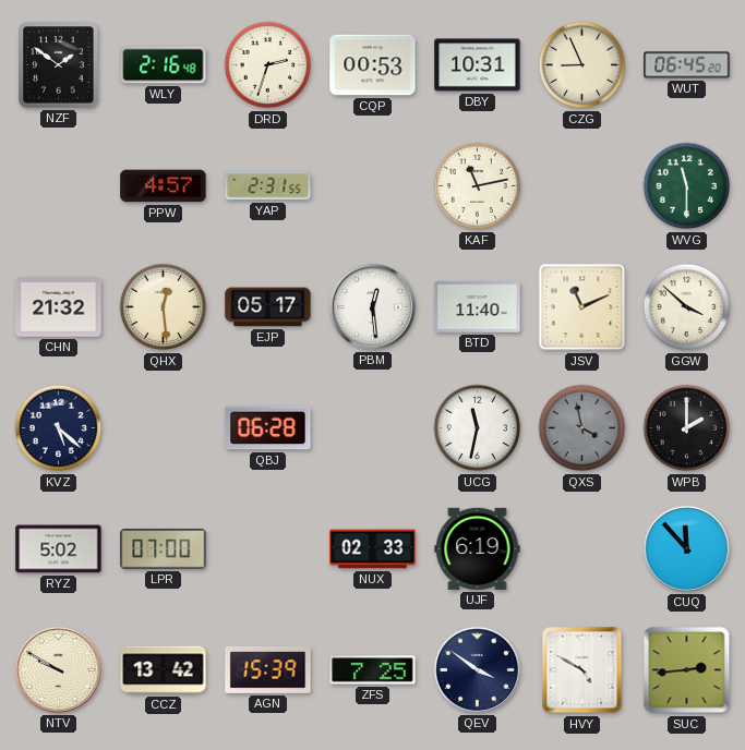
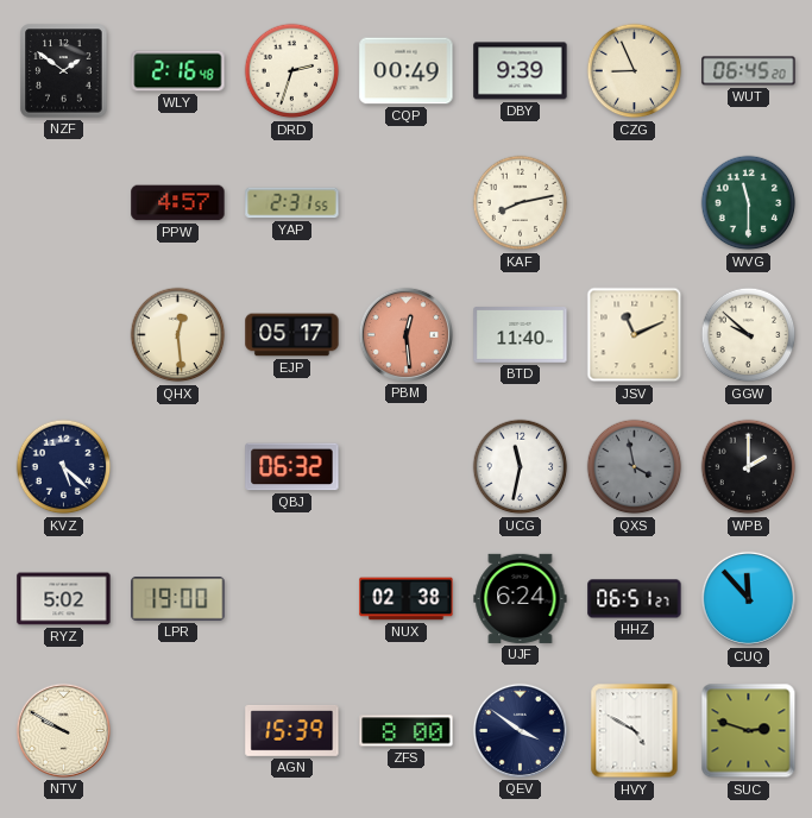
CQP: 00:53 -> 00:49
DBY: 10:31 -> 9:39
KAF: 11:13 -> 8:13
CHN: 21:32 -> none
PBM dial: white -> salmon
GGW: 3:52 -> 9:52
QBJ: 06:28 -> 06:32
LPR: 07:00 -> 19:00
NUX: 02:33 -> 02:38
UJF: 6:19 -> 6:24
HHZ: none -> 06:51
CCZ: 13:42 -> none
ZFS: 7:25 -> 8:00
SUC: 2:44 -> 2:48
